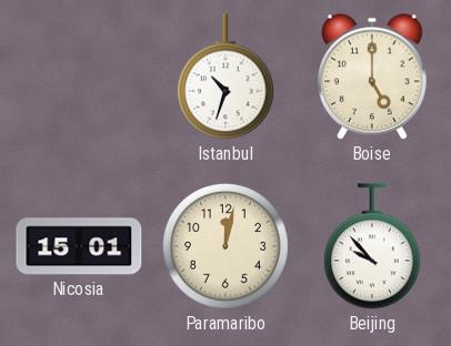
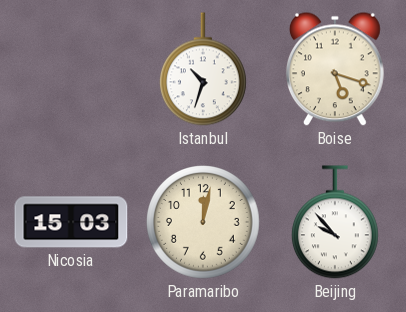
Boise: 5:00 -> 5:18
Nicosia: 15:01 -> 15:03
